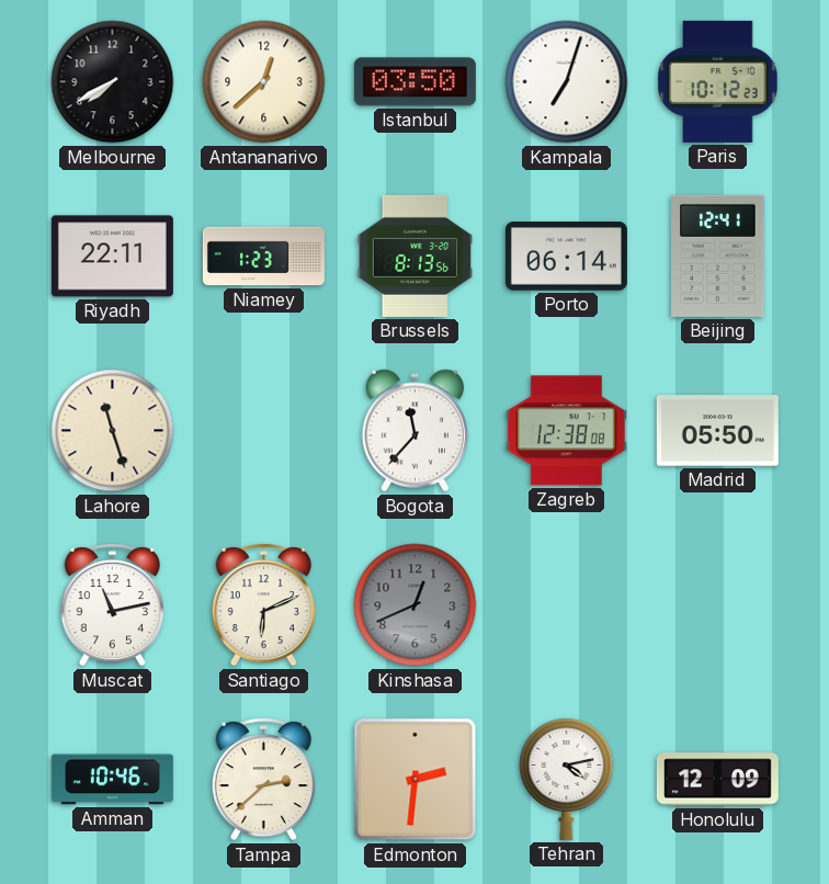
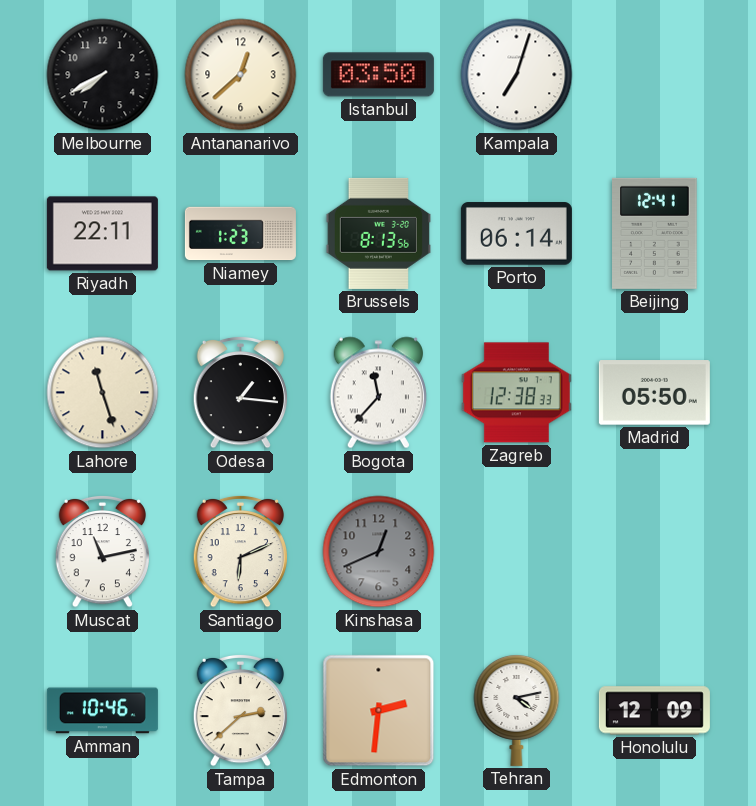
Paris: 10:12 -> none
Odesa: none -> 1:16
Zagreb: 12:38:08 -> 12:38:33
